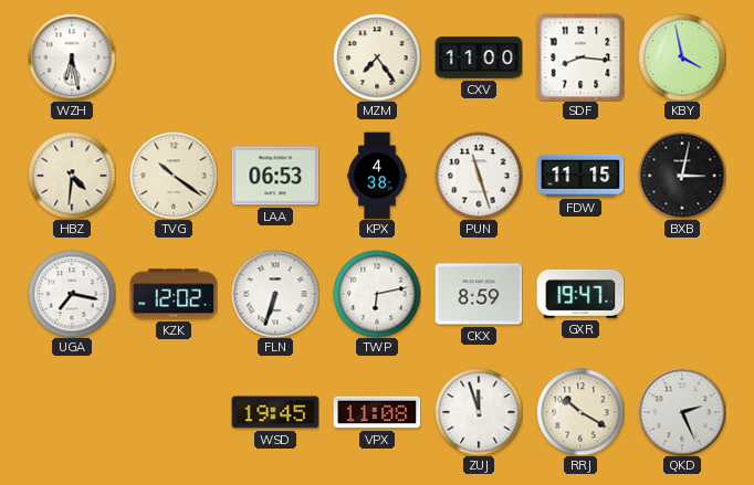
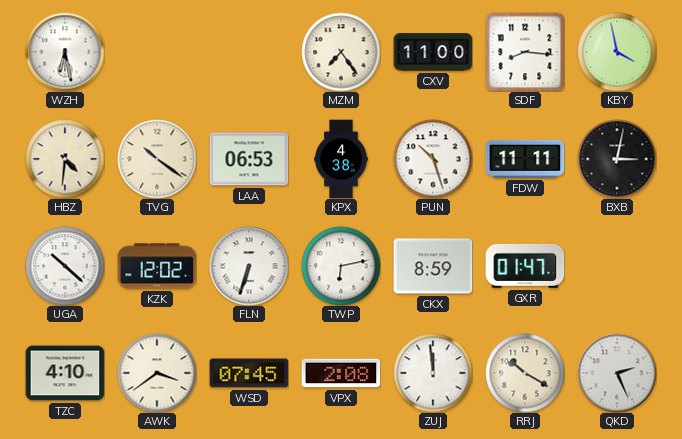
PUN: 11:27 -> 10:27
FDW: 11:15 -> 11:11
UGA: 7:17 -> 10:22
GXR: 19:47 -> 01:47
TZC: none -> 4:10
AWK: none -> 3:39
WSD: 19:45 -> 07:45
VPX: 11:08 -> 2:08
ZUJ: 11:57 -> 11:59
